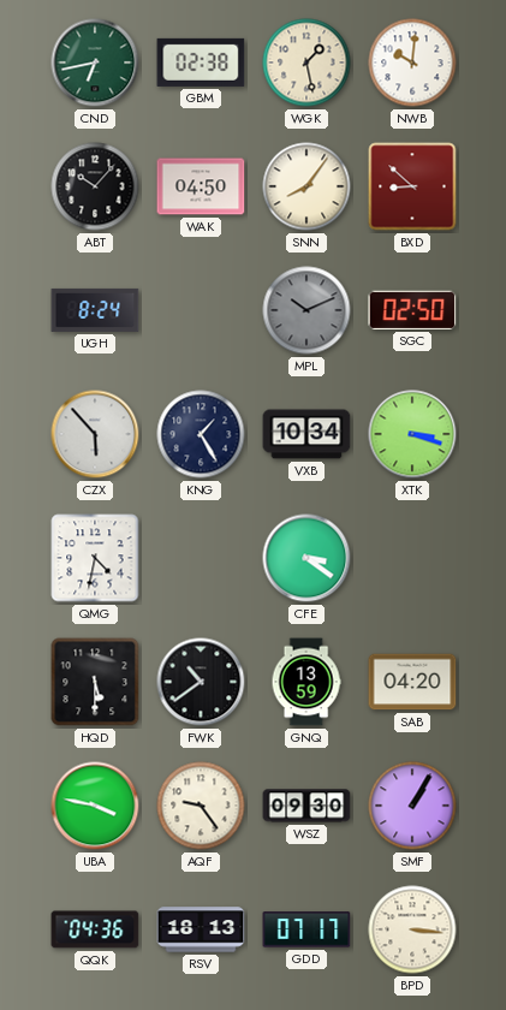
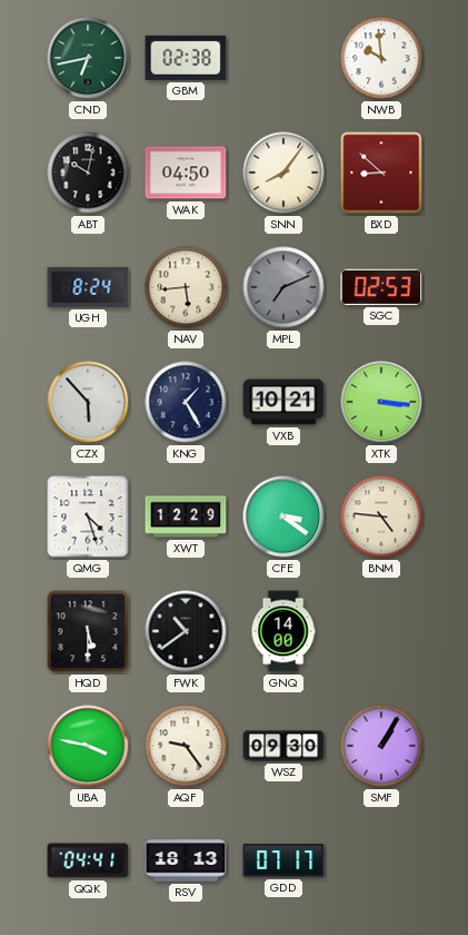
WGK: 1:28 -> none
NWB: 10:01 -> 9:59
ABT: 10:07 -> 10:02
NAV: none -> 5:44
MPL: 10:11 -> 7:11
SGC: 02:50 -> 02:53
VXB: 10:34 -> 10:21
XTK: 3:18 -> 3:16
QMG: 4:32 -> 4:27
XWT: none -> 12:29
BNM: none -> 4:46
GNQ: 13:59 -> 14:00
SAB: 04:20 -> none
QQK: 04:36 -> 04:41
BPD: 3:16 -> none
